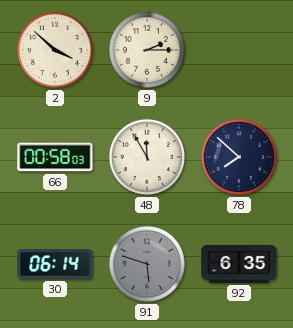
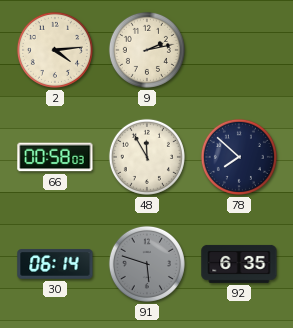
2: 3:52 -> 4:14
9: 2:15 -> 2:13
